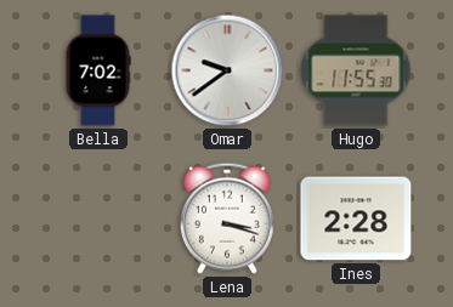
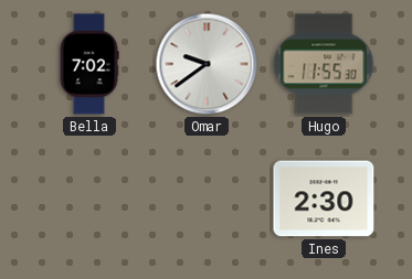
Lena: 3:18 -> none
Ines: 2:28 -> 2:30
